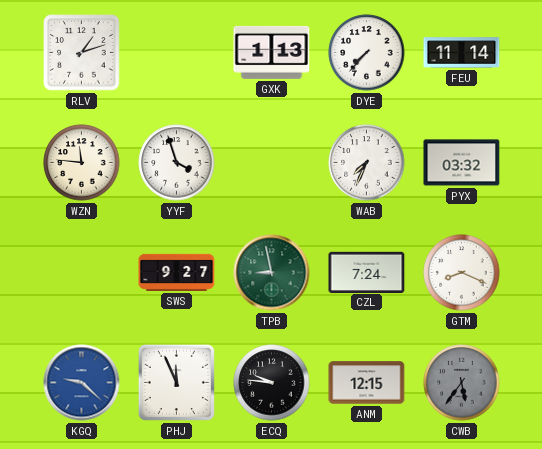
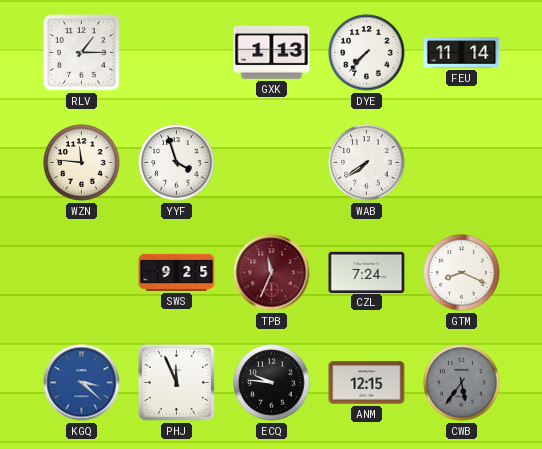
RLV: 1:12 -> 1:15
WAB: 7:34 -> 7:39
PYX: 03:32 -> none
SWS: 9:27 -> 9:25
TPB: 8:58 -> 11:34
TPB dial: green -> burgundy
KGQ: 9:22 -> 3:22
